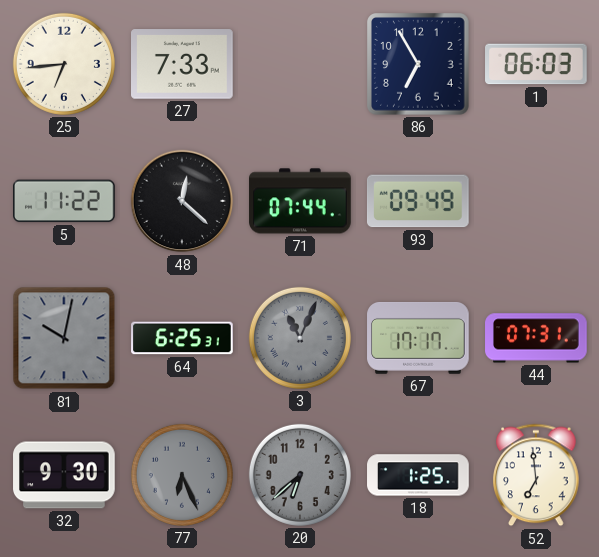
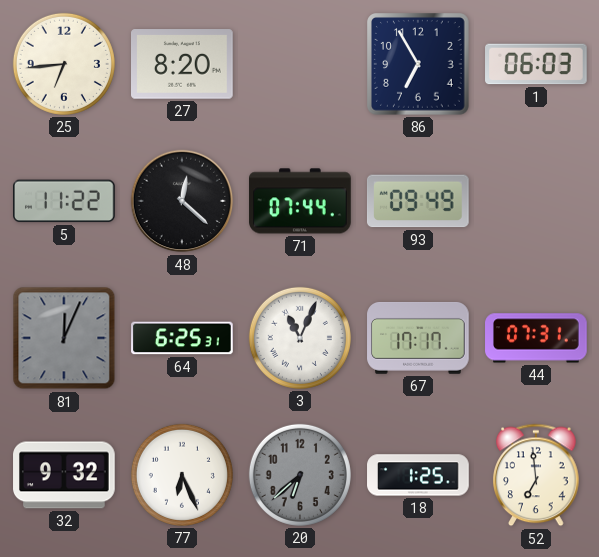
27: 7:33 -> 8:20
81: 10:02 -> 12:04
3 dial: grey -> white
32: 9:30 -> 9:32
77 dial: grey -> white
